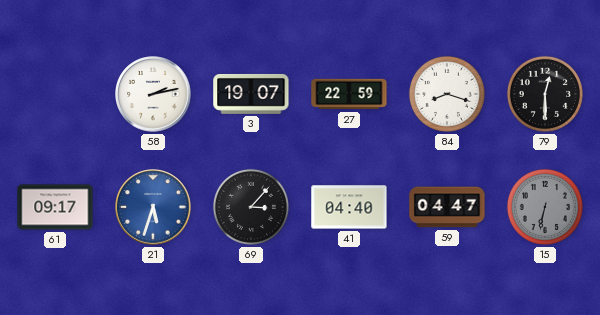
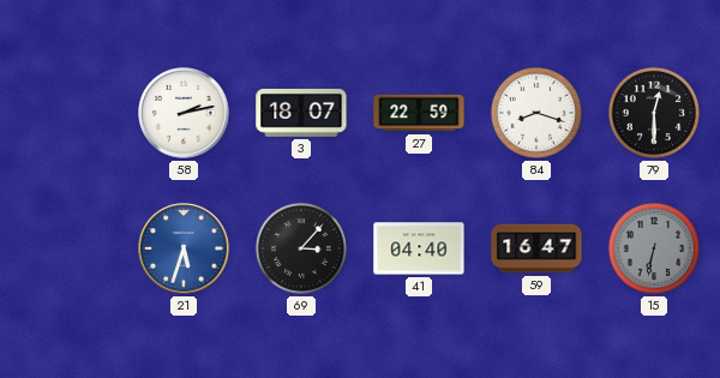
3: 19:07 -> 18:07
61: 09:17 -> none
59: 04:47 -> 16:47
